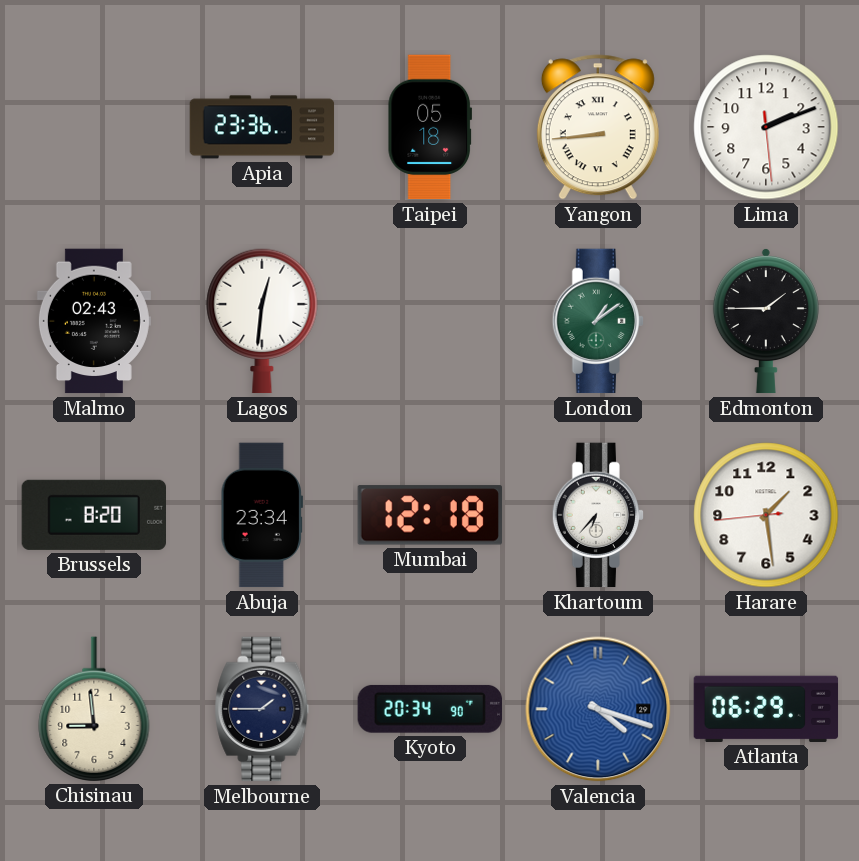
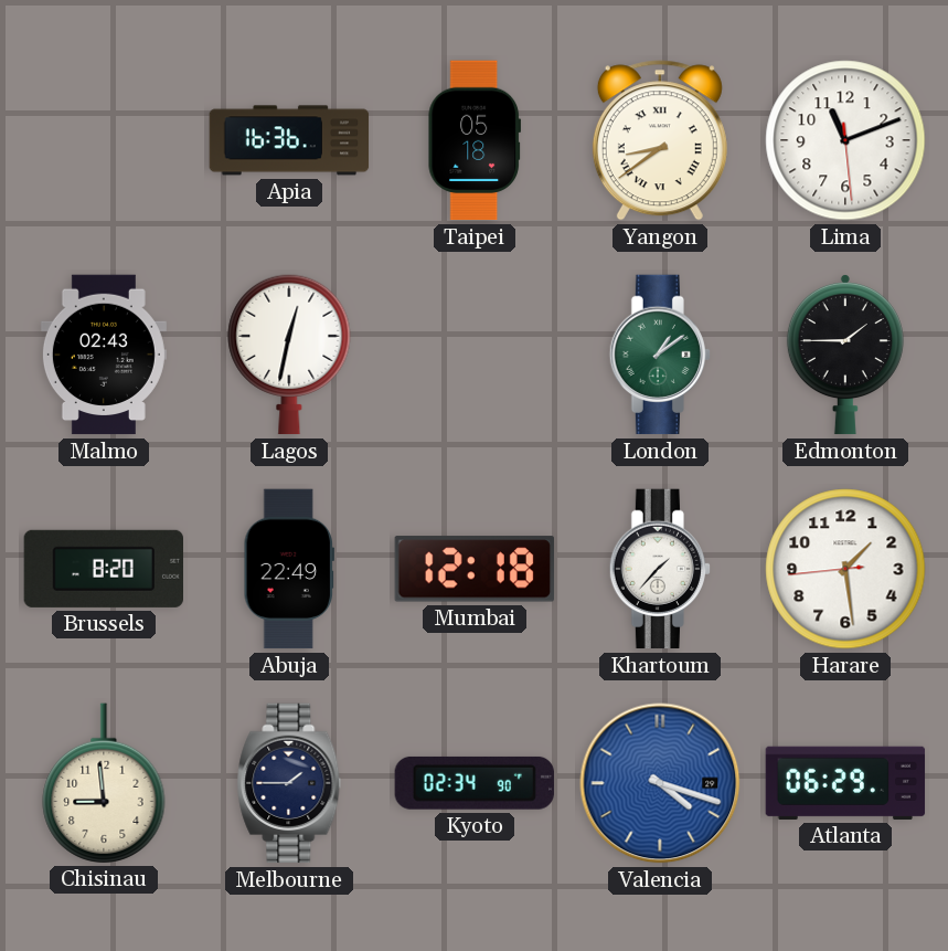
Apia: 23:36 -> 16:36
Yangon: 8:44 -> 8:39
Lima: 2:11 -> 11:11
Lagos: 12:31 -> 12:32
Abuja: 23:34 -> 22:49
Khartoum: 6:37 -> 1:37
Kyoto: 20:34 -> 02:34
